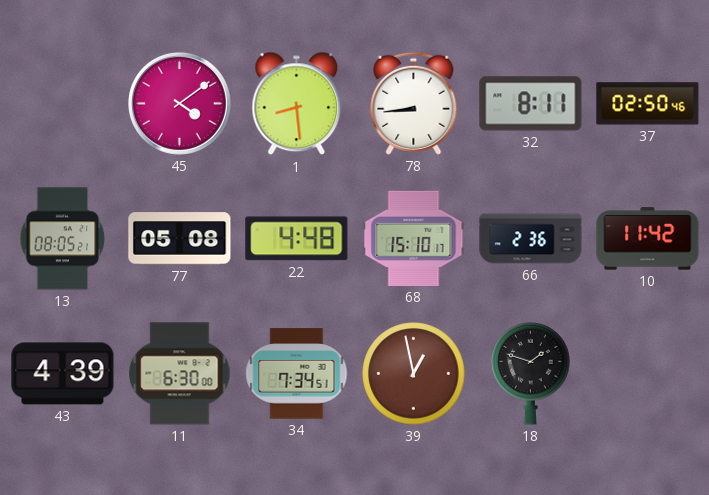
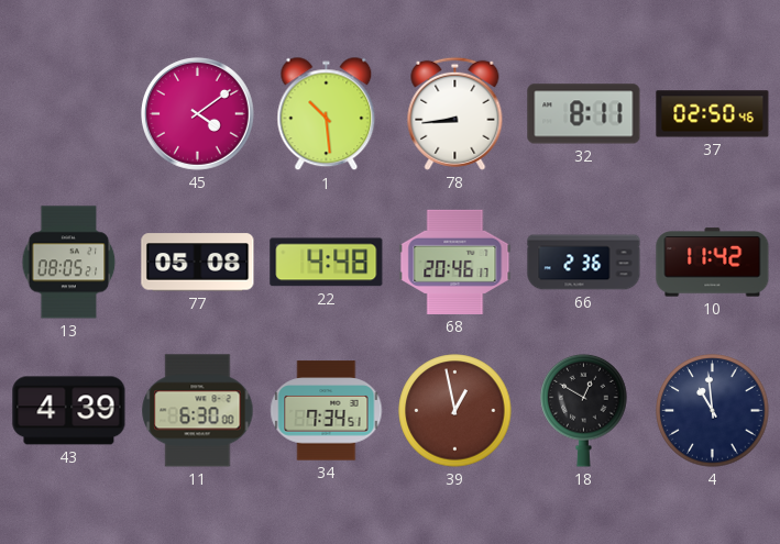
1: 8:29 -> 10:29
68: 15:10 -> 20:46
18: 1:48 -> 12:50
4: none -> 10:59
